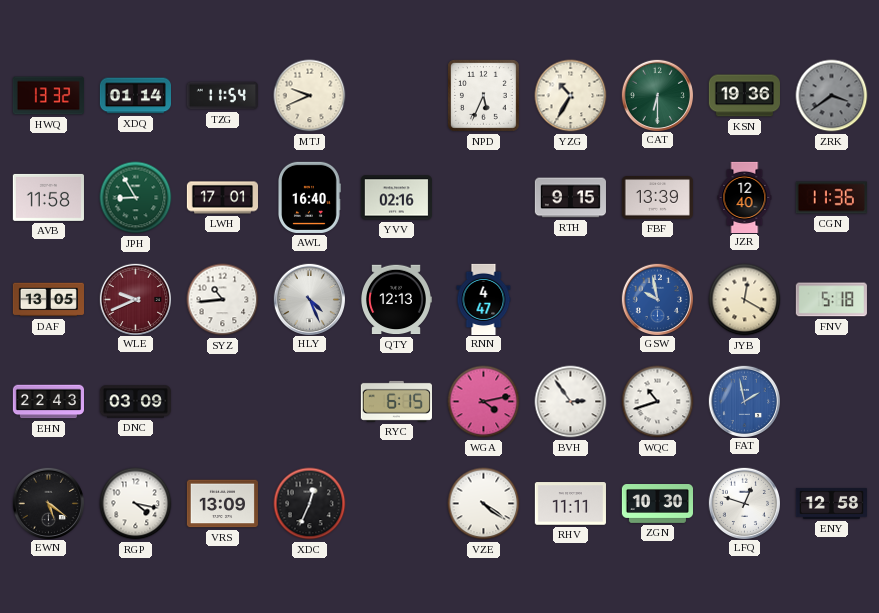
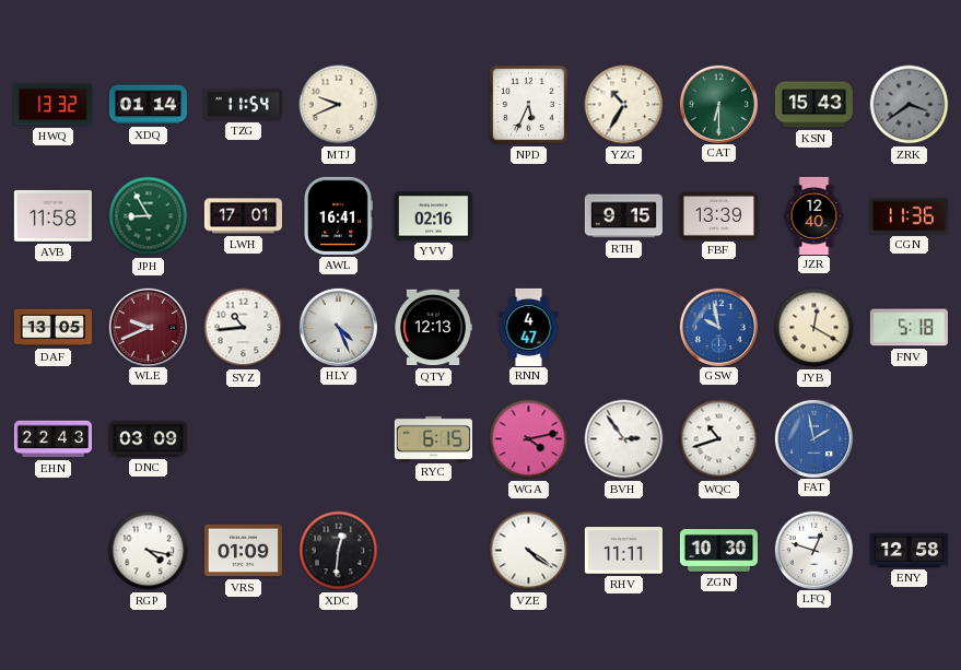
KSN: 19:36 -> 15:43
AWL: 16:40 -> 16:41
EWN: 5:21 -> none
VRS: 13:09 -> 01:09
XDC: 12:34 -> 12:31
